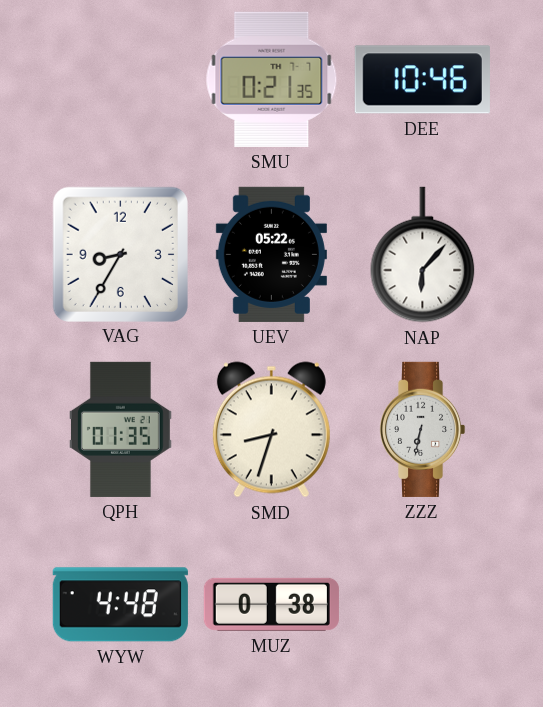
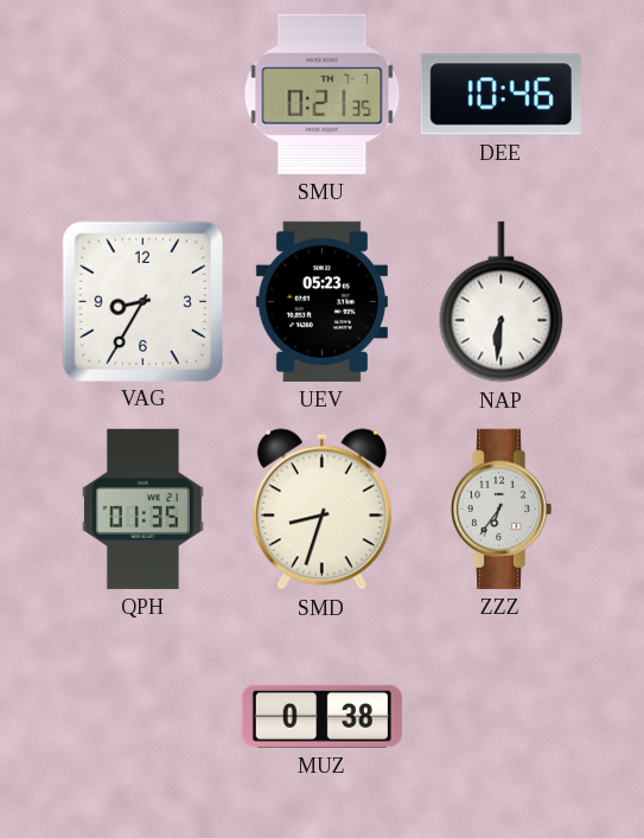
UEV: 05:22 -> 05:23
NAP: 6:07 -> 6:31
ZZZ: 6:32 -> 6:36
WYW: 4:48 -> none
